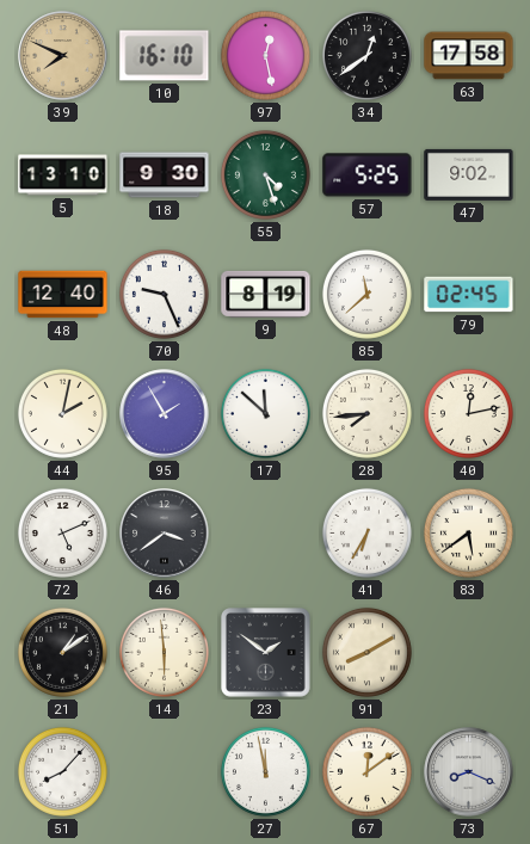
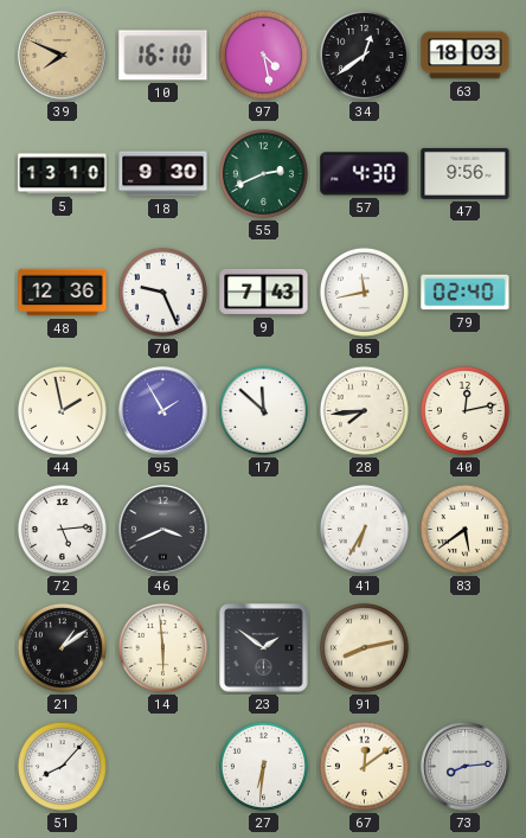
97: 12:28 -> 4:28
63: 17:58 -> 18:03
55: 4:27 -> 2:41
57: 5:25 -> 4:30
47: 9:02 -> 9:56
48: 12:40 -> 12:36
9: 8:19 -> 7:43
85: 11:38 -> 11:43
79: 02:45 -> 02:40
44: 2:02 -> 1:58
72: 5:11 -> 5:14
46: 3:39 -> 3:41
91: 8:10 -> 8:13
27: 11:58 -> 6:31
73: 8:19 -> 8:14
